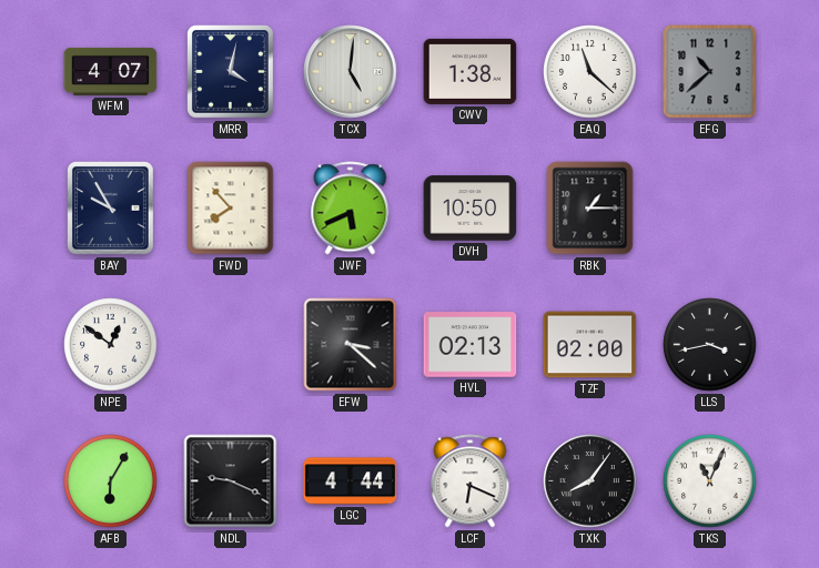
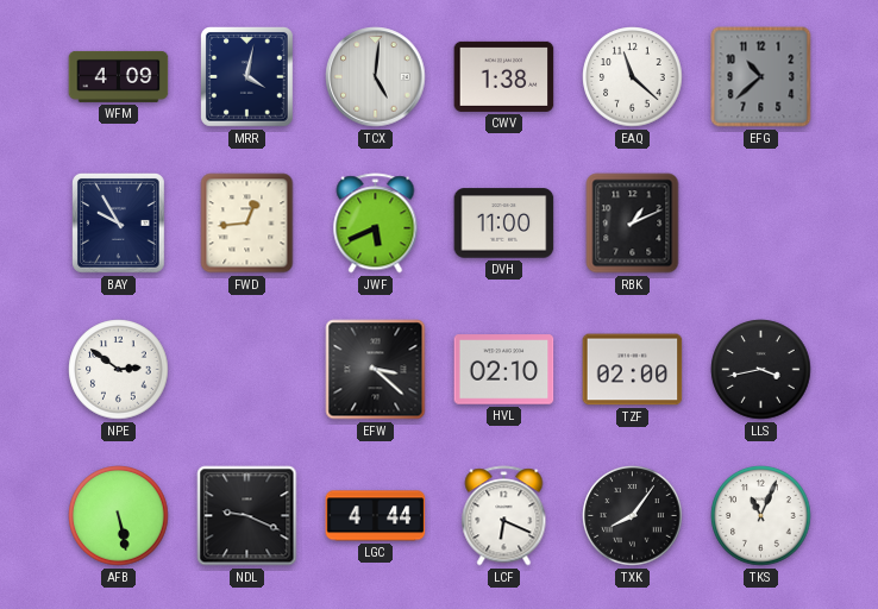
WFM: 4:07 -> 4:09
FWD: 7:53 -> 12:44
DVH: 10:50 -> 11:00
RBK: 1:15 -> 1:11
NPE: 12:51 -> 2:51
HVL: 02:13 -> 02:10
AFB: 6:05 -> 5:28
